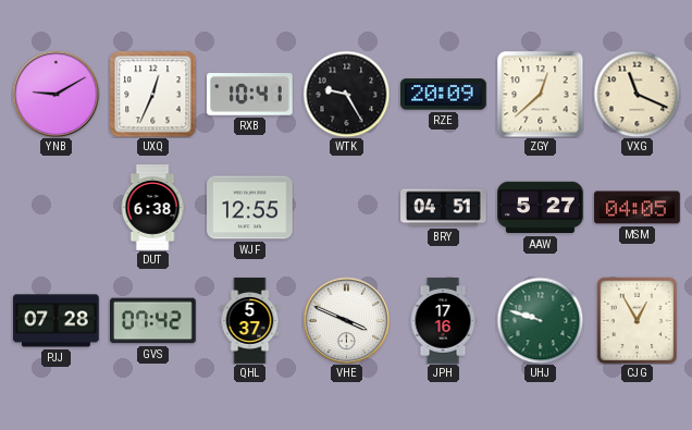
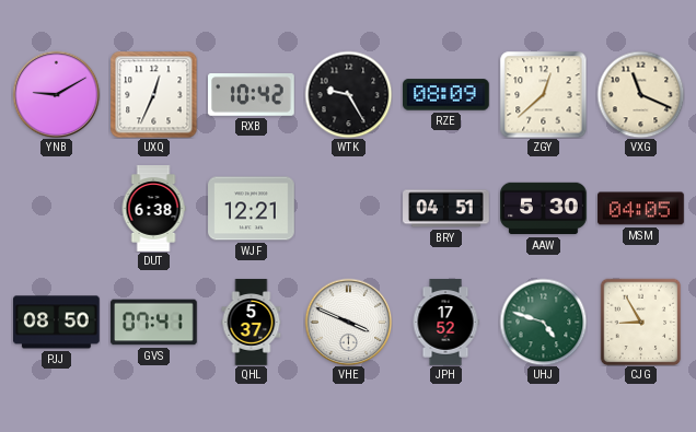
RXB: 10:41 -> 10:42
RZE: 20:09 -> 08:09
WJF: 12:55 -> 12:21
AAW: 5:27 -> 5:30
PJJ: 07:28 -> 08:50
GVS: 07:42 -> 07:41
JPH: 17:16 -> 17:52
UHJ: 9:48 -> 4:48
CJG: 12:55 -> 8:55
